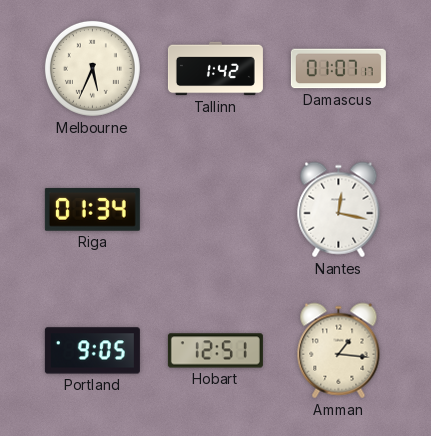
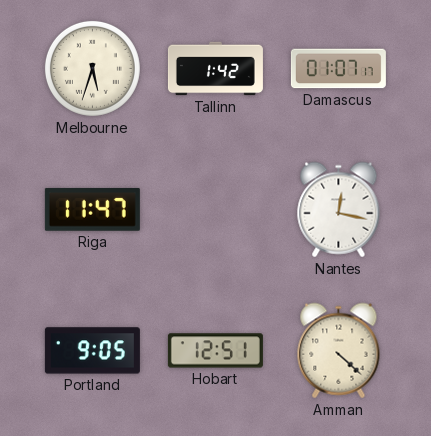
Melbourne: 5:34 -> 5:33
Riga: 01:34 -> 11:47
Amman: 1:16 -> 4:22
